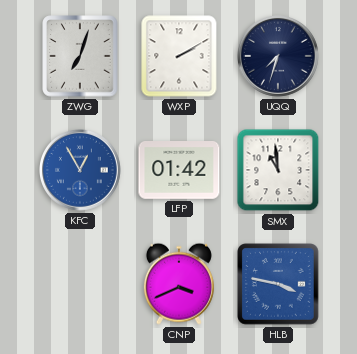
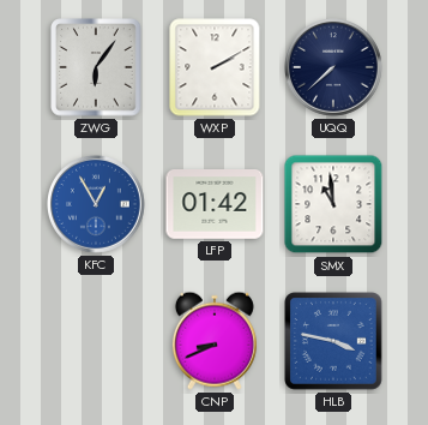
ZWG: 7:03 -> 6:06
UQQ: 7:33 -> 7:38
CNP: 3:41 -> 8:41
